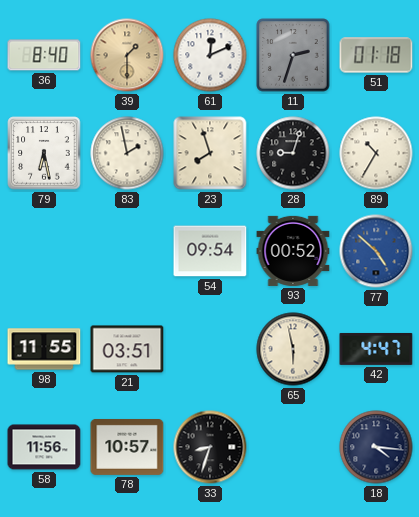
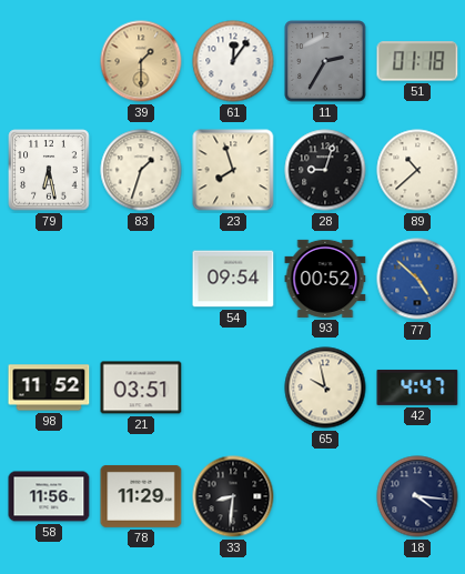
36: 8:40 -> none
61: 12:11 -> 12:06
11: 2:33 -> 2:35
83: 1:58 -> 1:33
89: 10:35 -> 10:38
98: 11:55 -> 11:52
65: 5:58 -> 9:58
78: 10:57 -> 11:29
33: 8:33 -> 8:31
